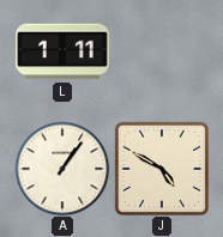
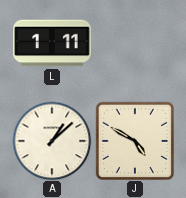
A: 1:06 -> 1:08
